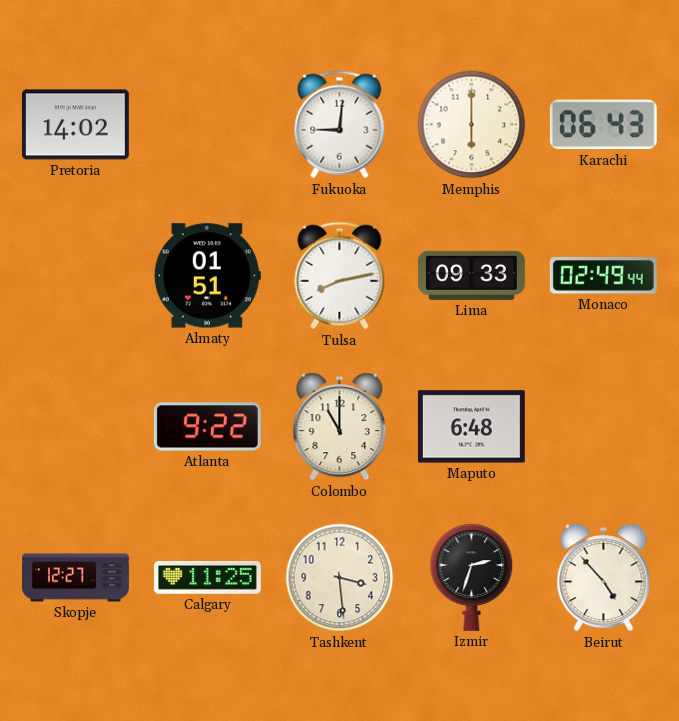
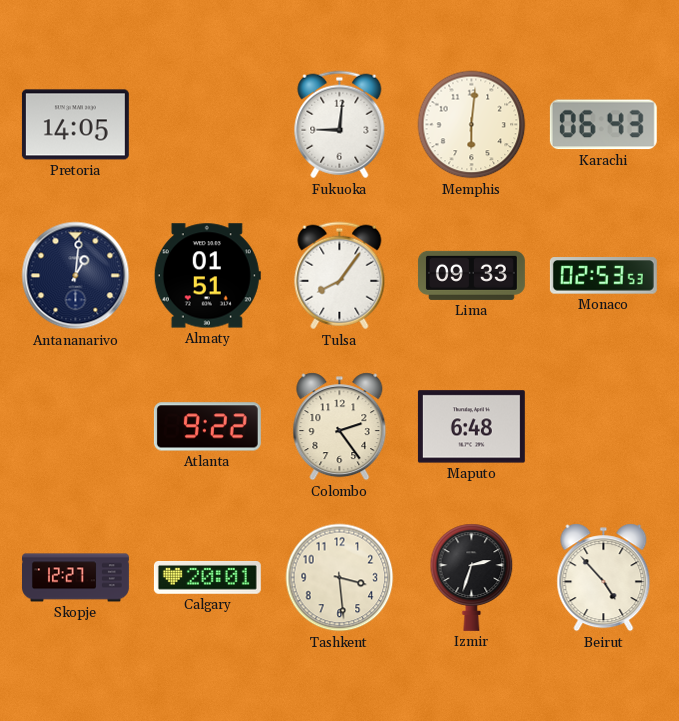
Pretoria: 14:02 -> 14:05
Memphis: 6:00 -> 6:01
Antananarivo: none -> 1:01
Tulsa: 8:13 -> 8:06
Monaco: 02:49 -> 02:53
Colombo: 11:00 -> 2:24
Calgary: 11:25 -> 20:01
